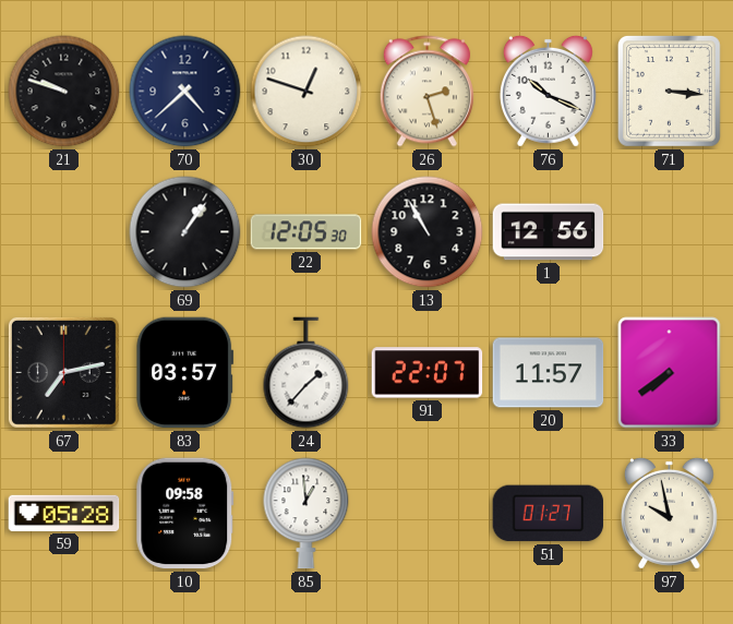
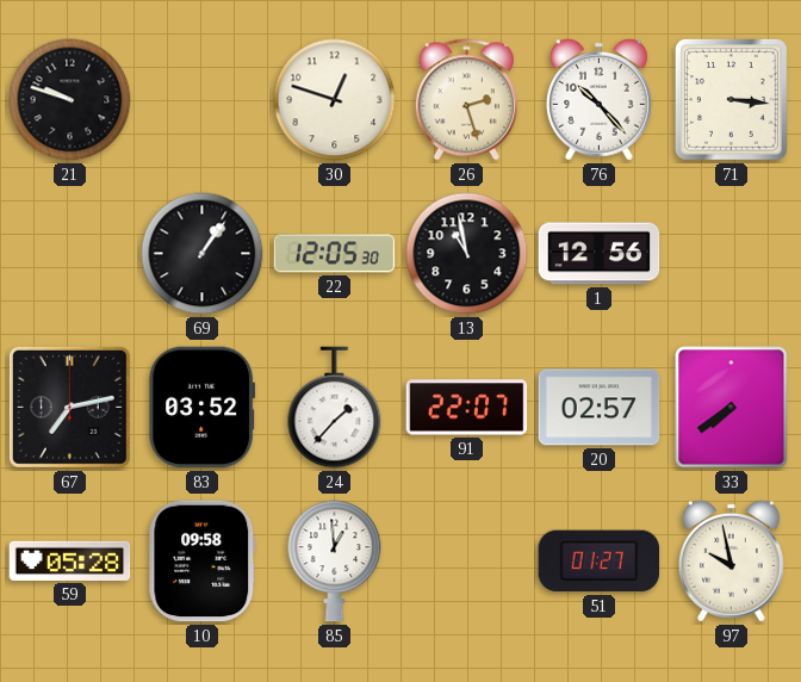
70: 4:38 -> none
76: 10:19 -> 10:23
13: 10:55 -> 10:58
83: 03:57 -> 03:52
20: 11:57 -> 02:57
